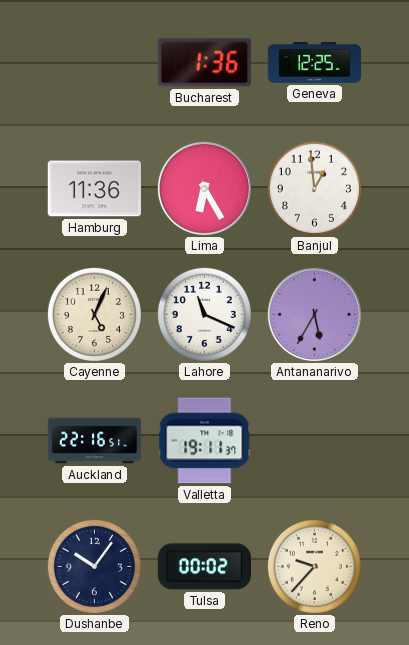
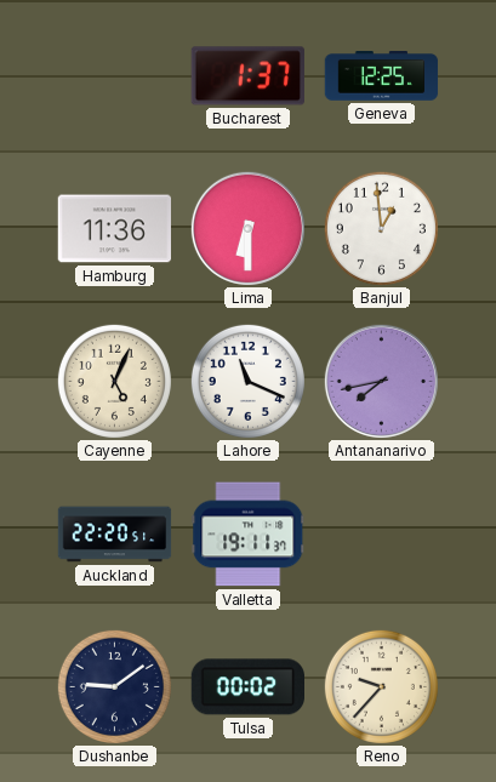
Bucharest: 1:36 -> 1:37
Lima: 6:25 -> 6:30
Antananarivo: 5:35 -> 7:43
Auckland: 22:16 -> 22:20
Dushanbe: 10:06 -> 9:09
